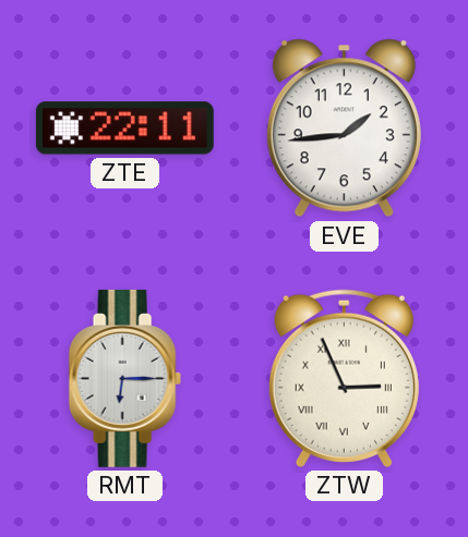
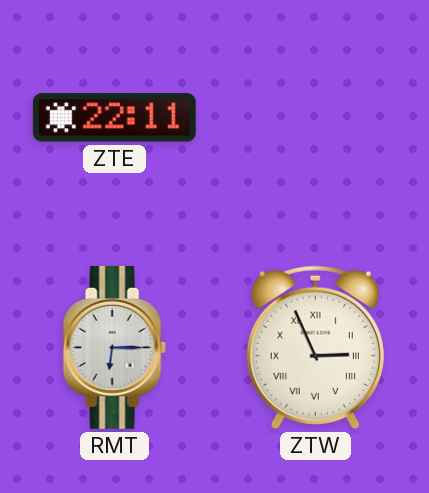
EVE: 1:44 -> none
